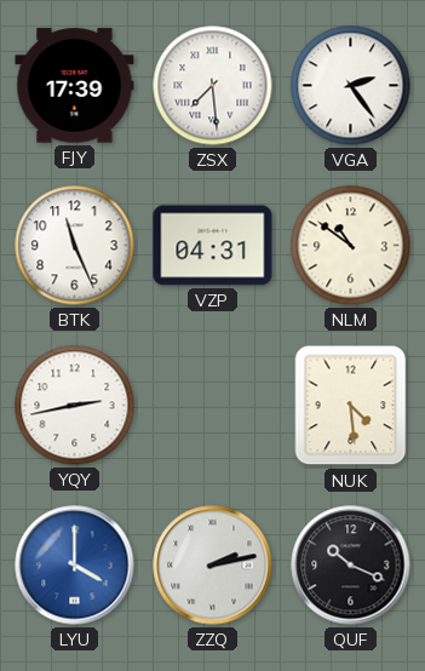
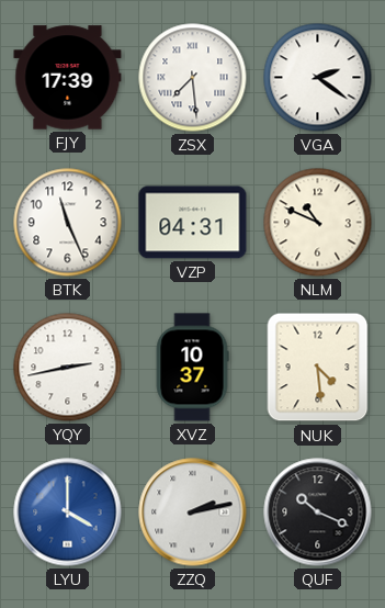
VGA: 2:24 -> 2:21
NLM: 10:51 -> 10:49
XVZ: none -> 10:37
